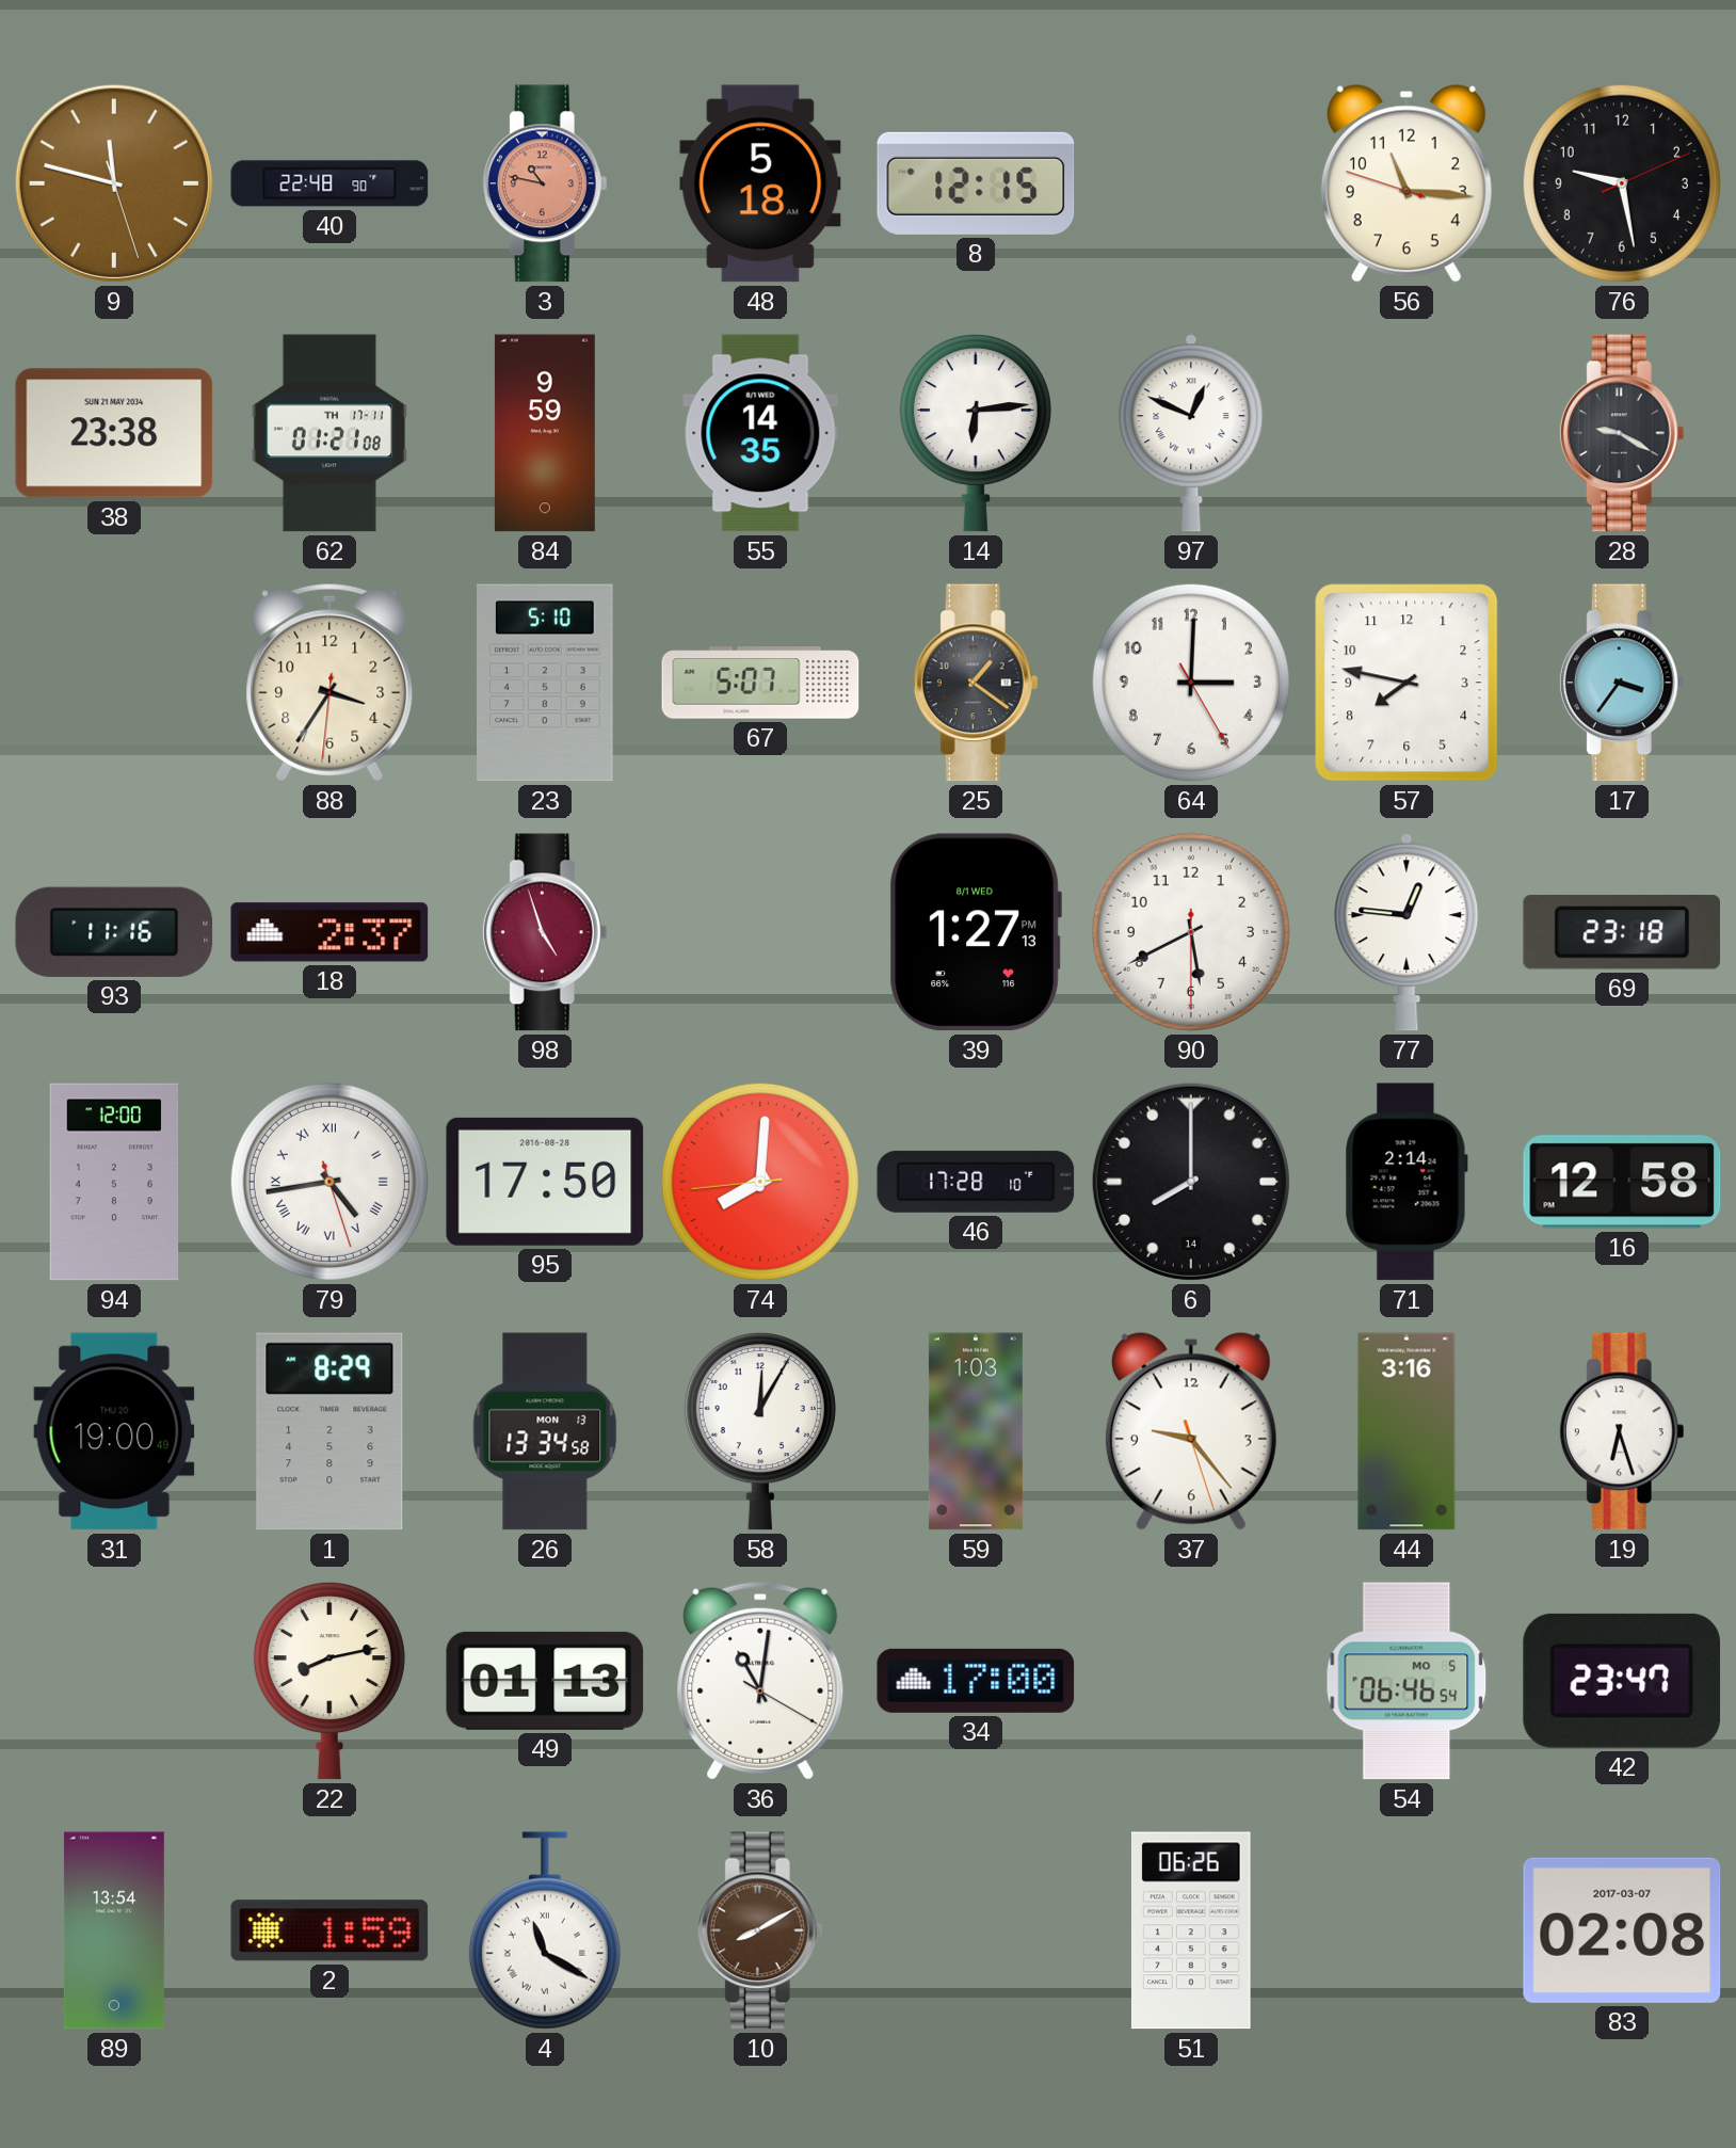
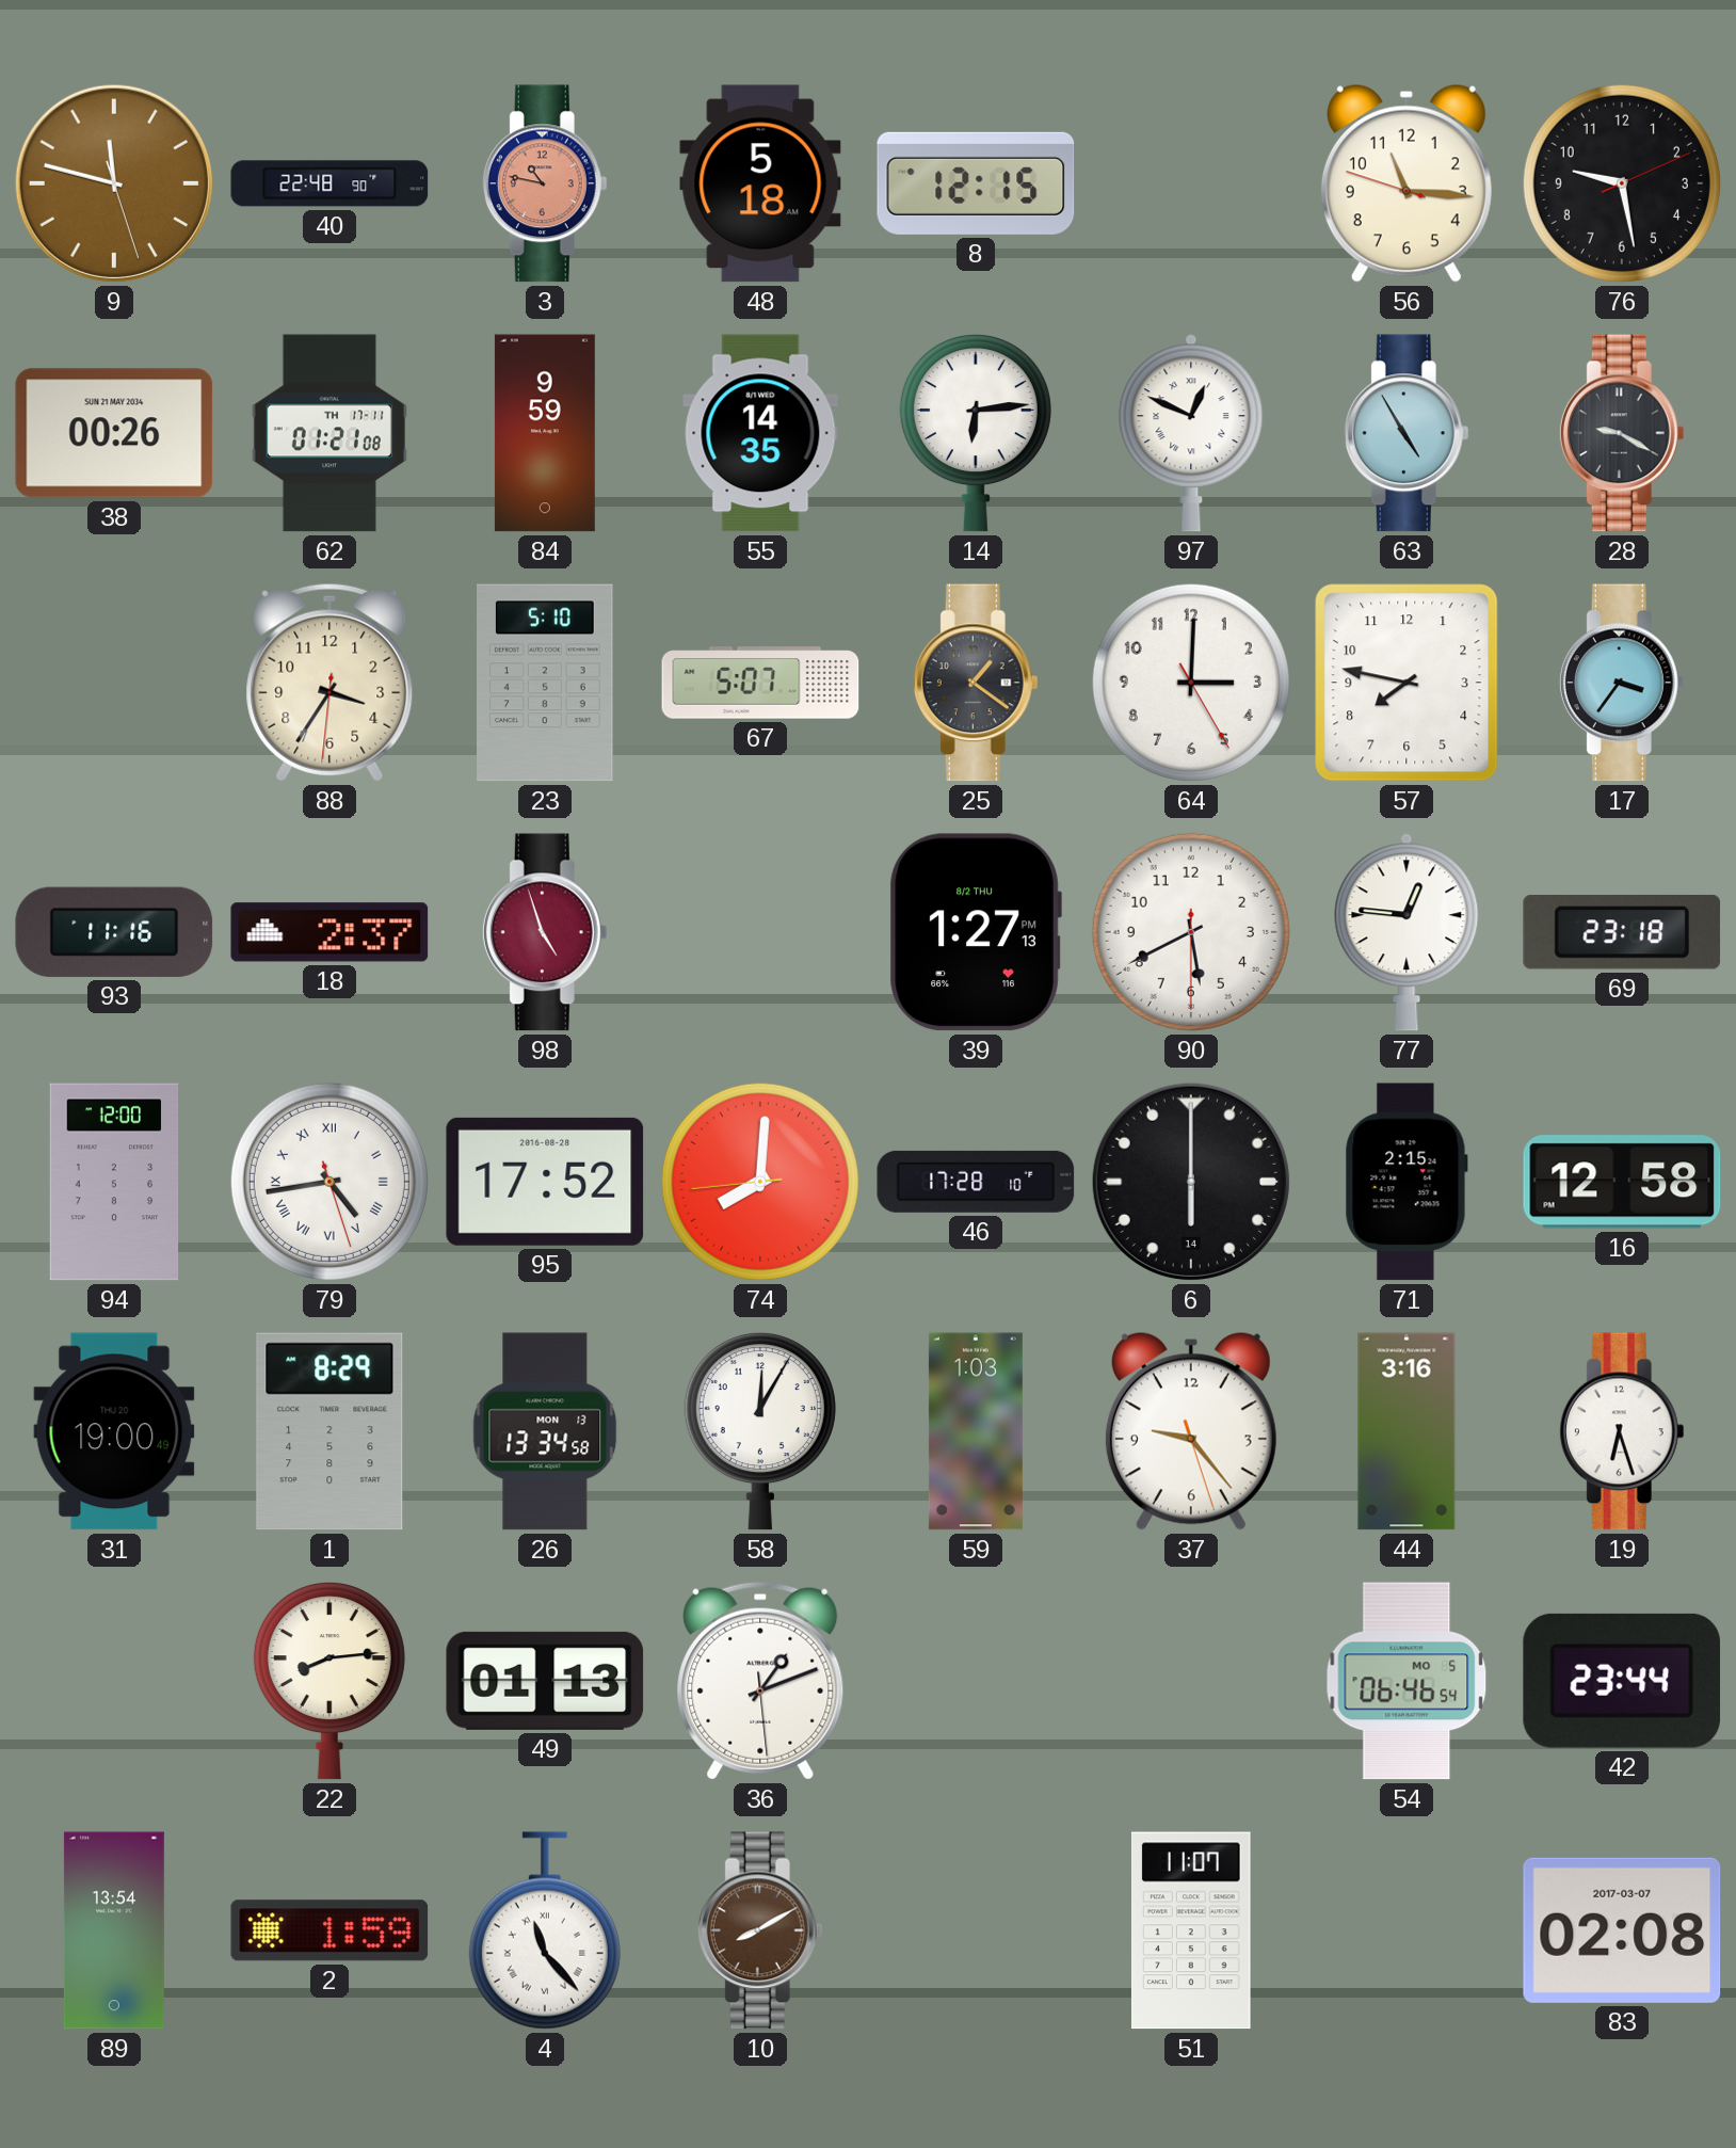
38: 23:38 -> 00:26
63: none -> 4:55
39 date: 8/1 WED -> 8/2 THU
95: 17:50 -> 17:52
6: 8:00 -> 6:00
71: 2:14 -> 2:15
22: 8:13 -> 8:14
36: 11:01 -> 1:11
34: 17:00 -> none
42: 23:47 -> 23:44
4: 11:20 -> 11:23
51: 06:26 -> 11:07
